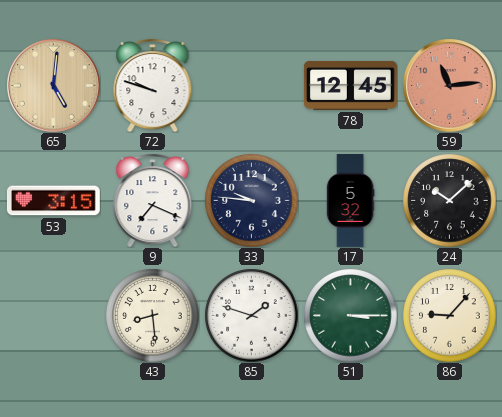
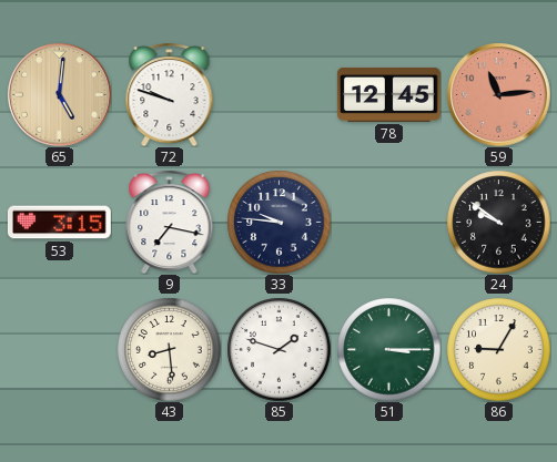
9: 7:19 -> 7:17
17: 5:32 -> none
24: 10:08 -> 9:51
86: 9:07 -> 9:05
